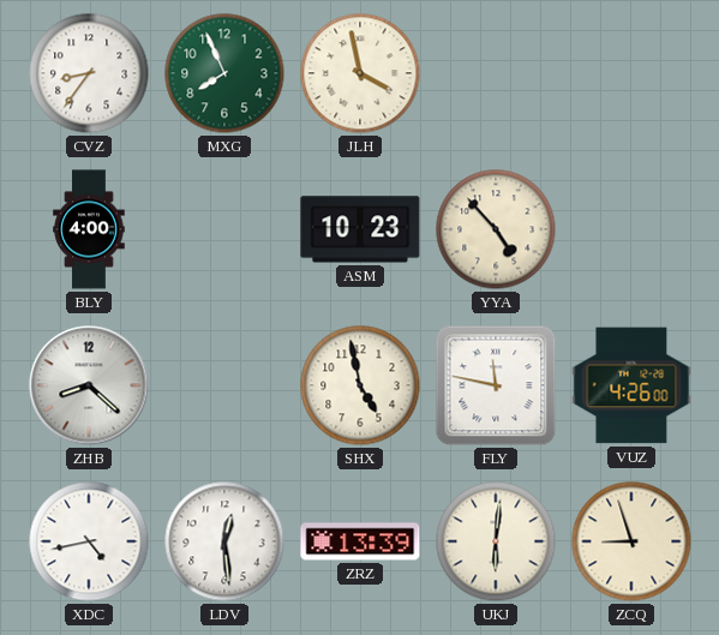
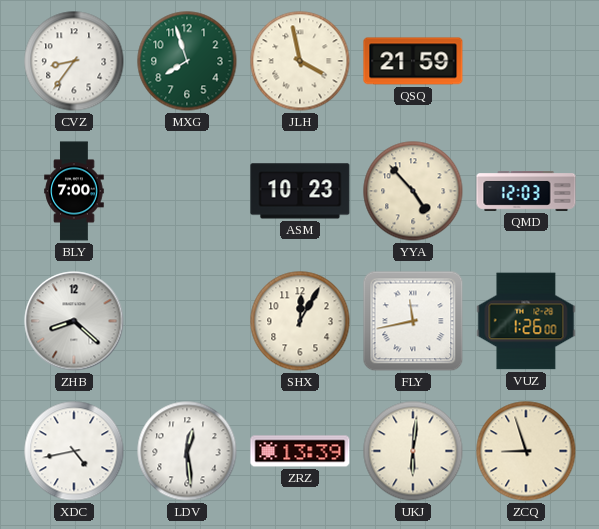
MXG: 7:56 -> 7:57
QSQ: none -> 21:59
BLY: 4:00 -> 7:00
QMD: none -> 12:03
SHX: 4:58 -> 12:05
FLY: 11:47 -> 11:43
VUZ: 4:26 -> 1:26
